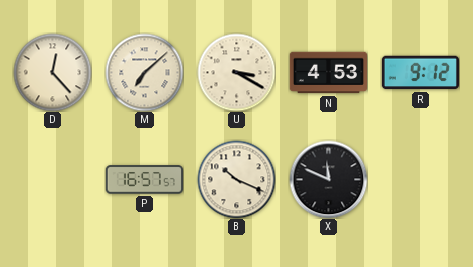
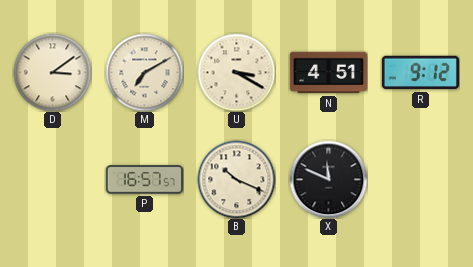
D: 12:23 -> 3:09
M: 7:08 -> 7:10
N: 4:53 -> 4:51
